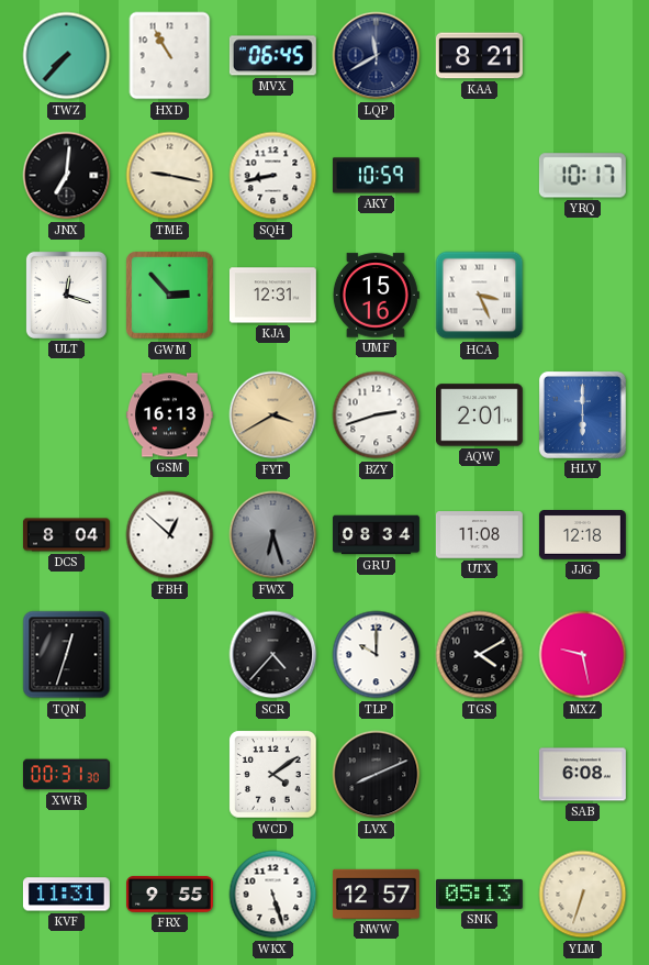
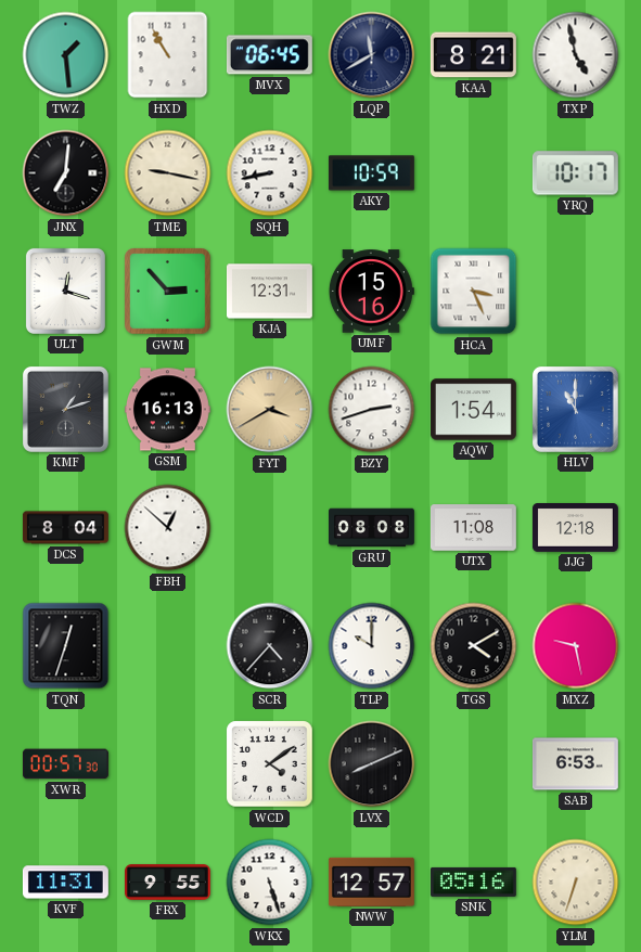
TWZ: 7:37 -> 1:29
TXP: none -> 4:58
KMF: none -> 1:12
AQW: 2:01 -> 1:54
HLV: 6:00 -> 11:00
FWX: 6:27 -> none
GRU: 08:34 -> 08:08
XWR: 00:31 -> 00:57
SAB: 6:08 -> 6:53
SNK: 05:13 -> 05:16
